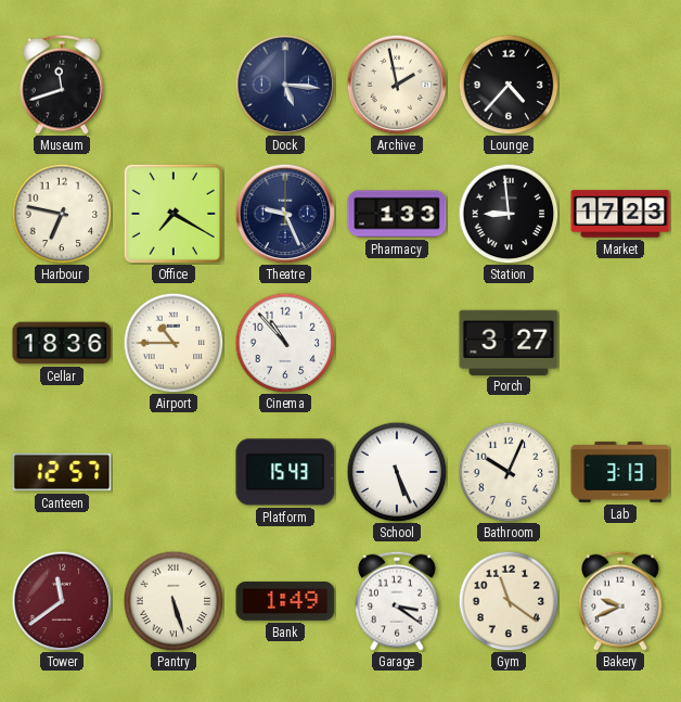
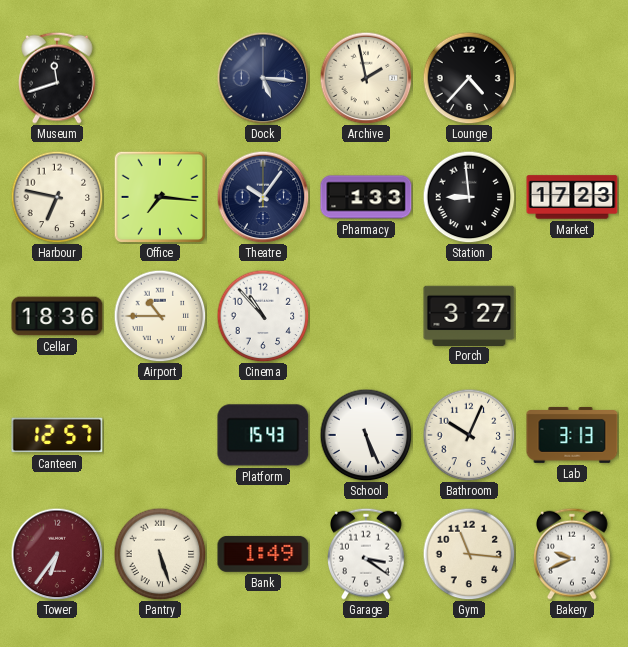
Office: 7:20 -> 7:16
Theatre: 9:26 -> 10:06
Tower: 11:39 -> 6:36
Gym: 11:21 -> 11:16
